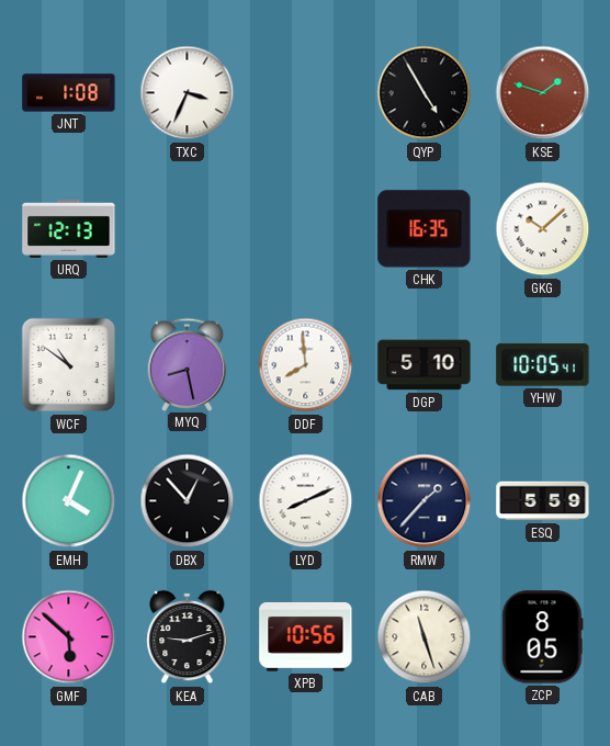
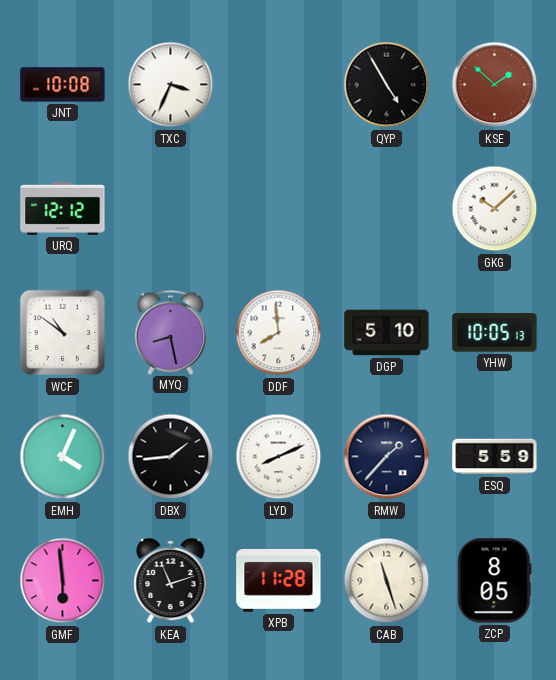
JNT: 1:08 -> 10:08
KSE: 1:48 -> 1:52
URQ: 12:13 -> 12:12
CHK: 16:35 -> none
YHW: 10:05:41 -> 10:05:13
DBX: 12:53 -> 1:44
GMF: 5:52 -> 5:59
KEA: 9:12 -> 11:12
XPB: 10:56 -> 11:28
